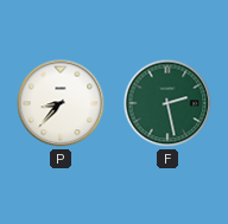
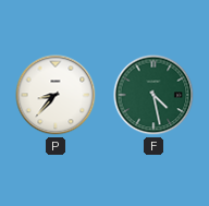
F: 2:28 -> 4:28
